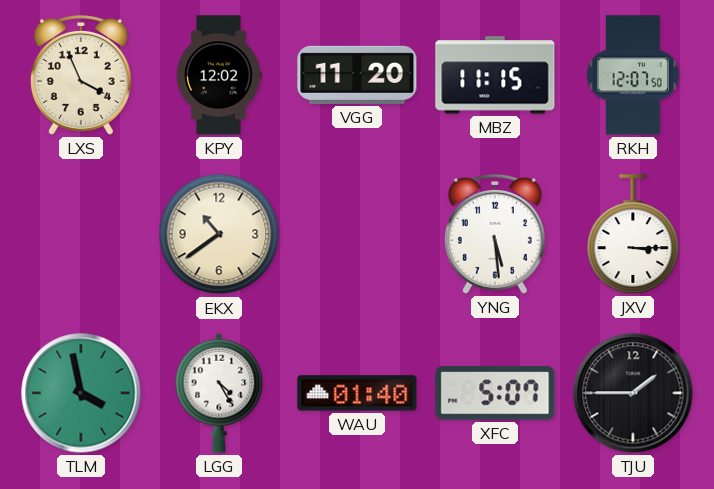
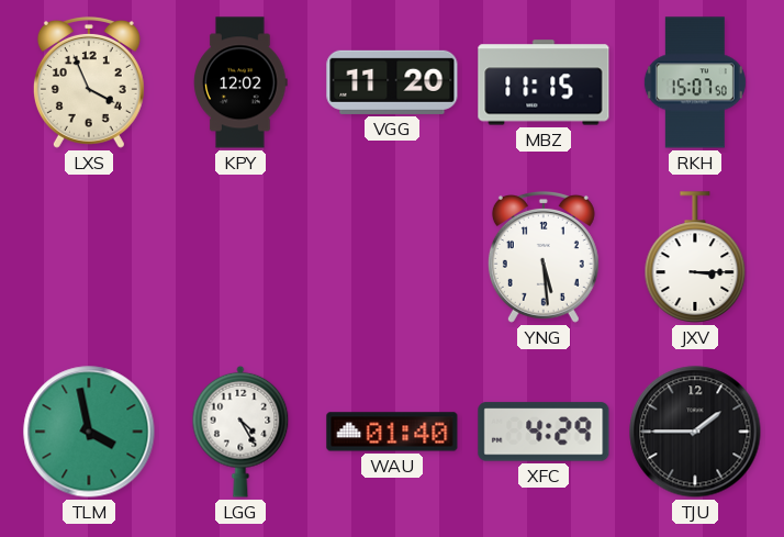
RKH: 12:07 -> 15:07
EKX: 10:39 -> none
XFC: 5:07 -> 4:29
